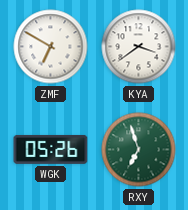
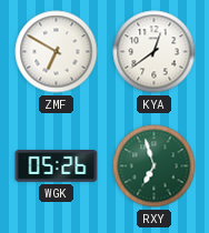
KYA: 3:39 -> 12:39
